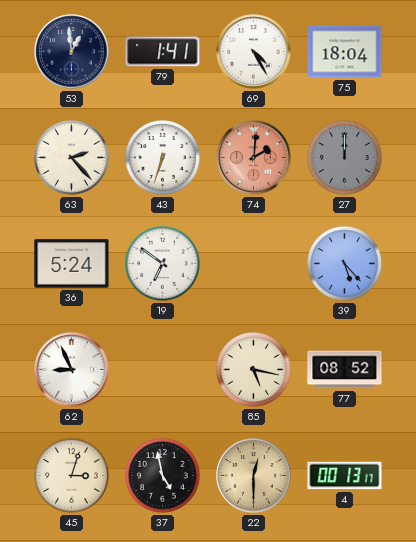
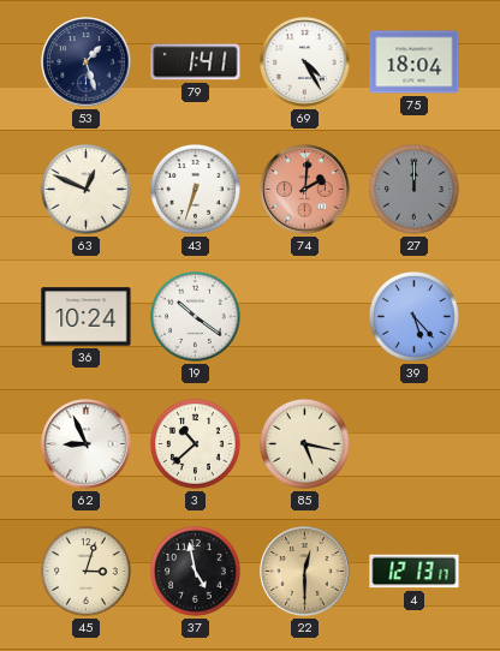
53: 12:59 -> 1:27
63: 2:23 -> 12:49
36: 5:24 -> 10:24
19: 6:51 -> 10:21
3: none -> 10:38
77: 08:52 -> none
4: 00:13 -> 12:13
